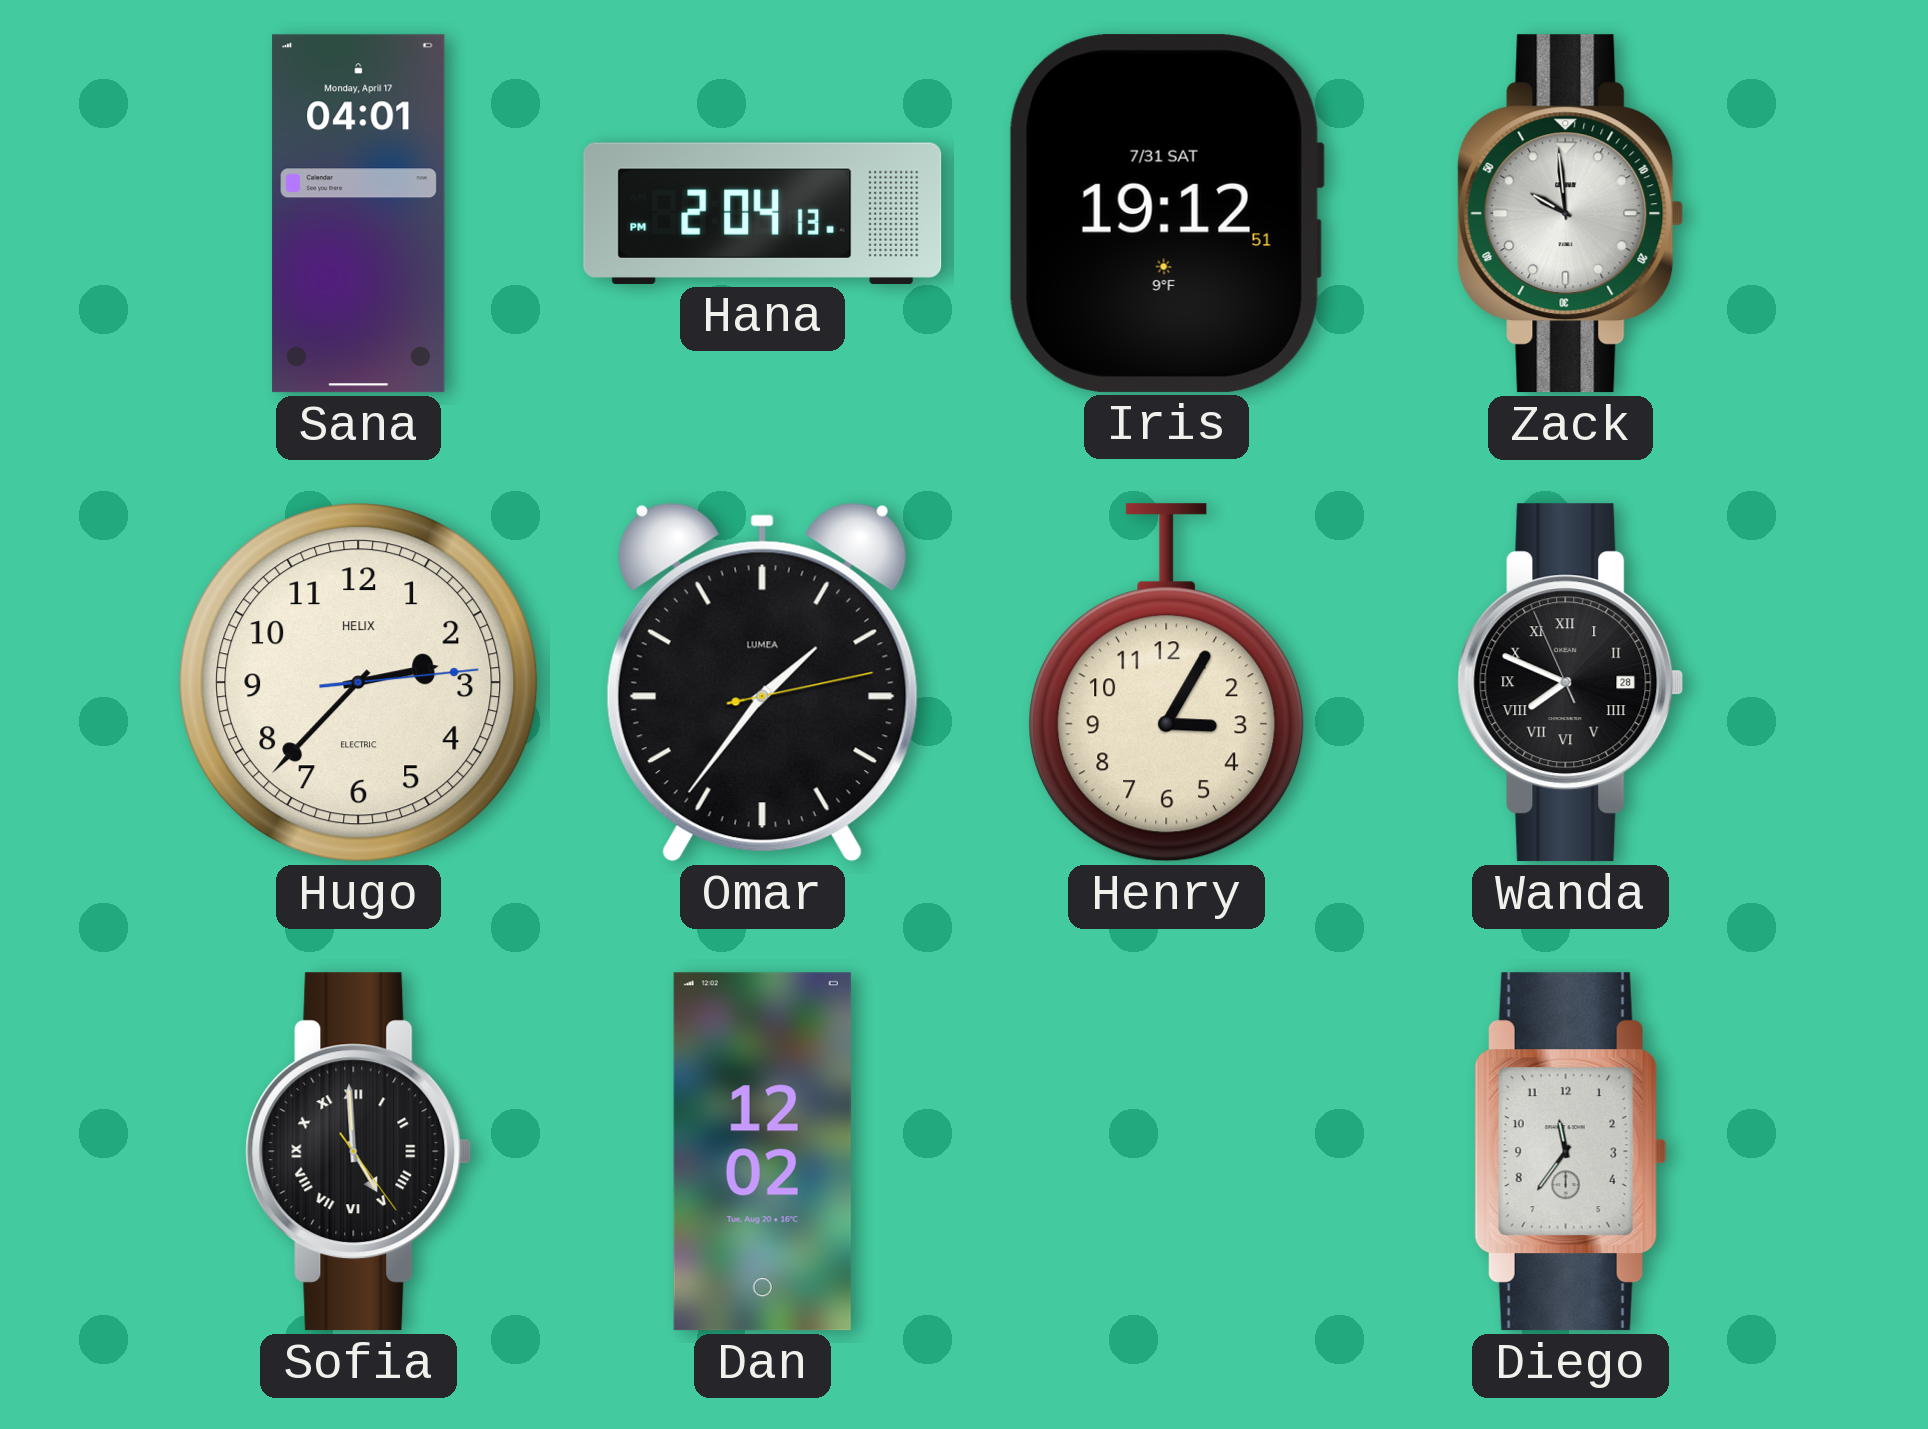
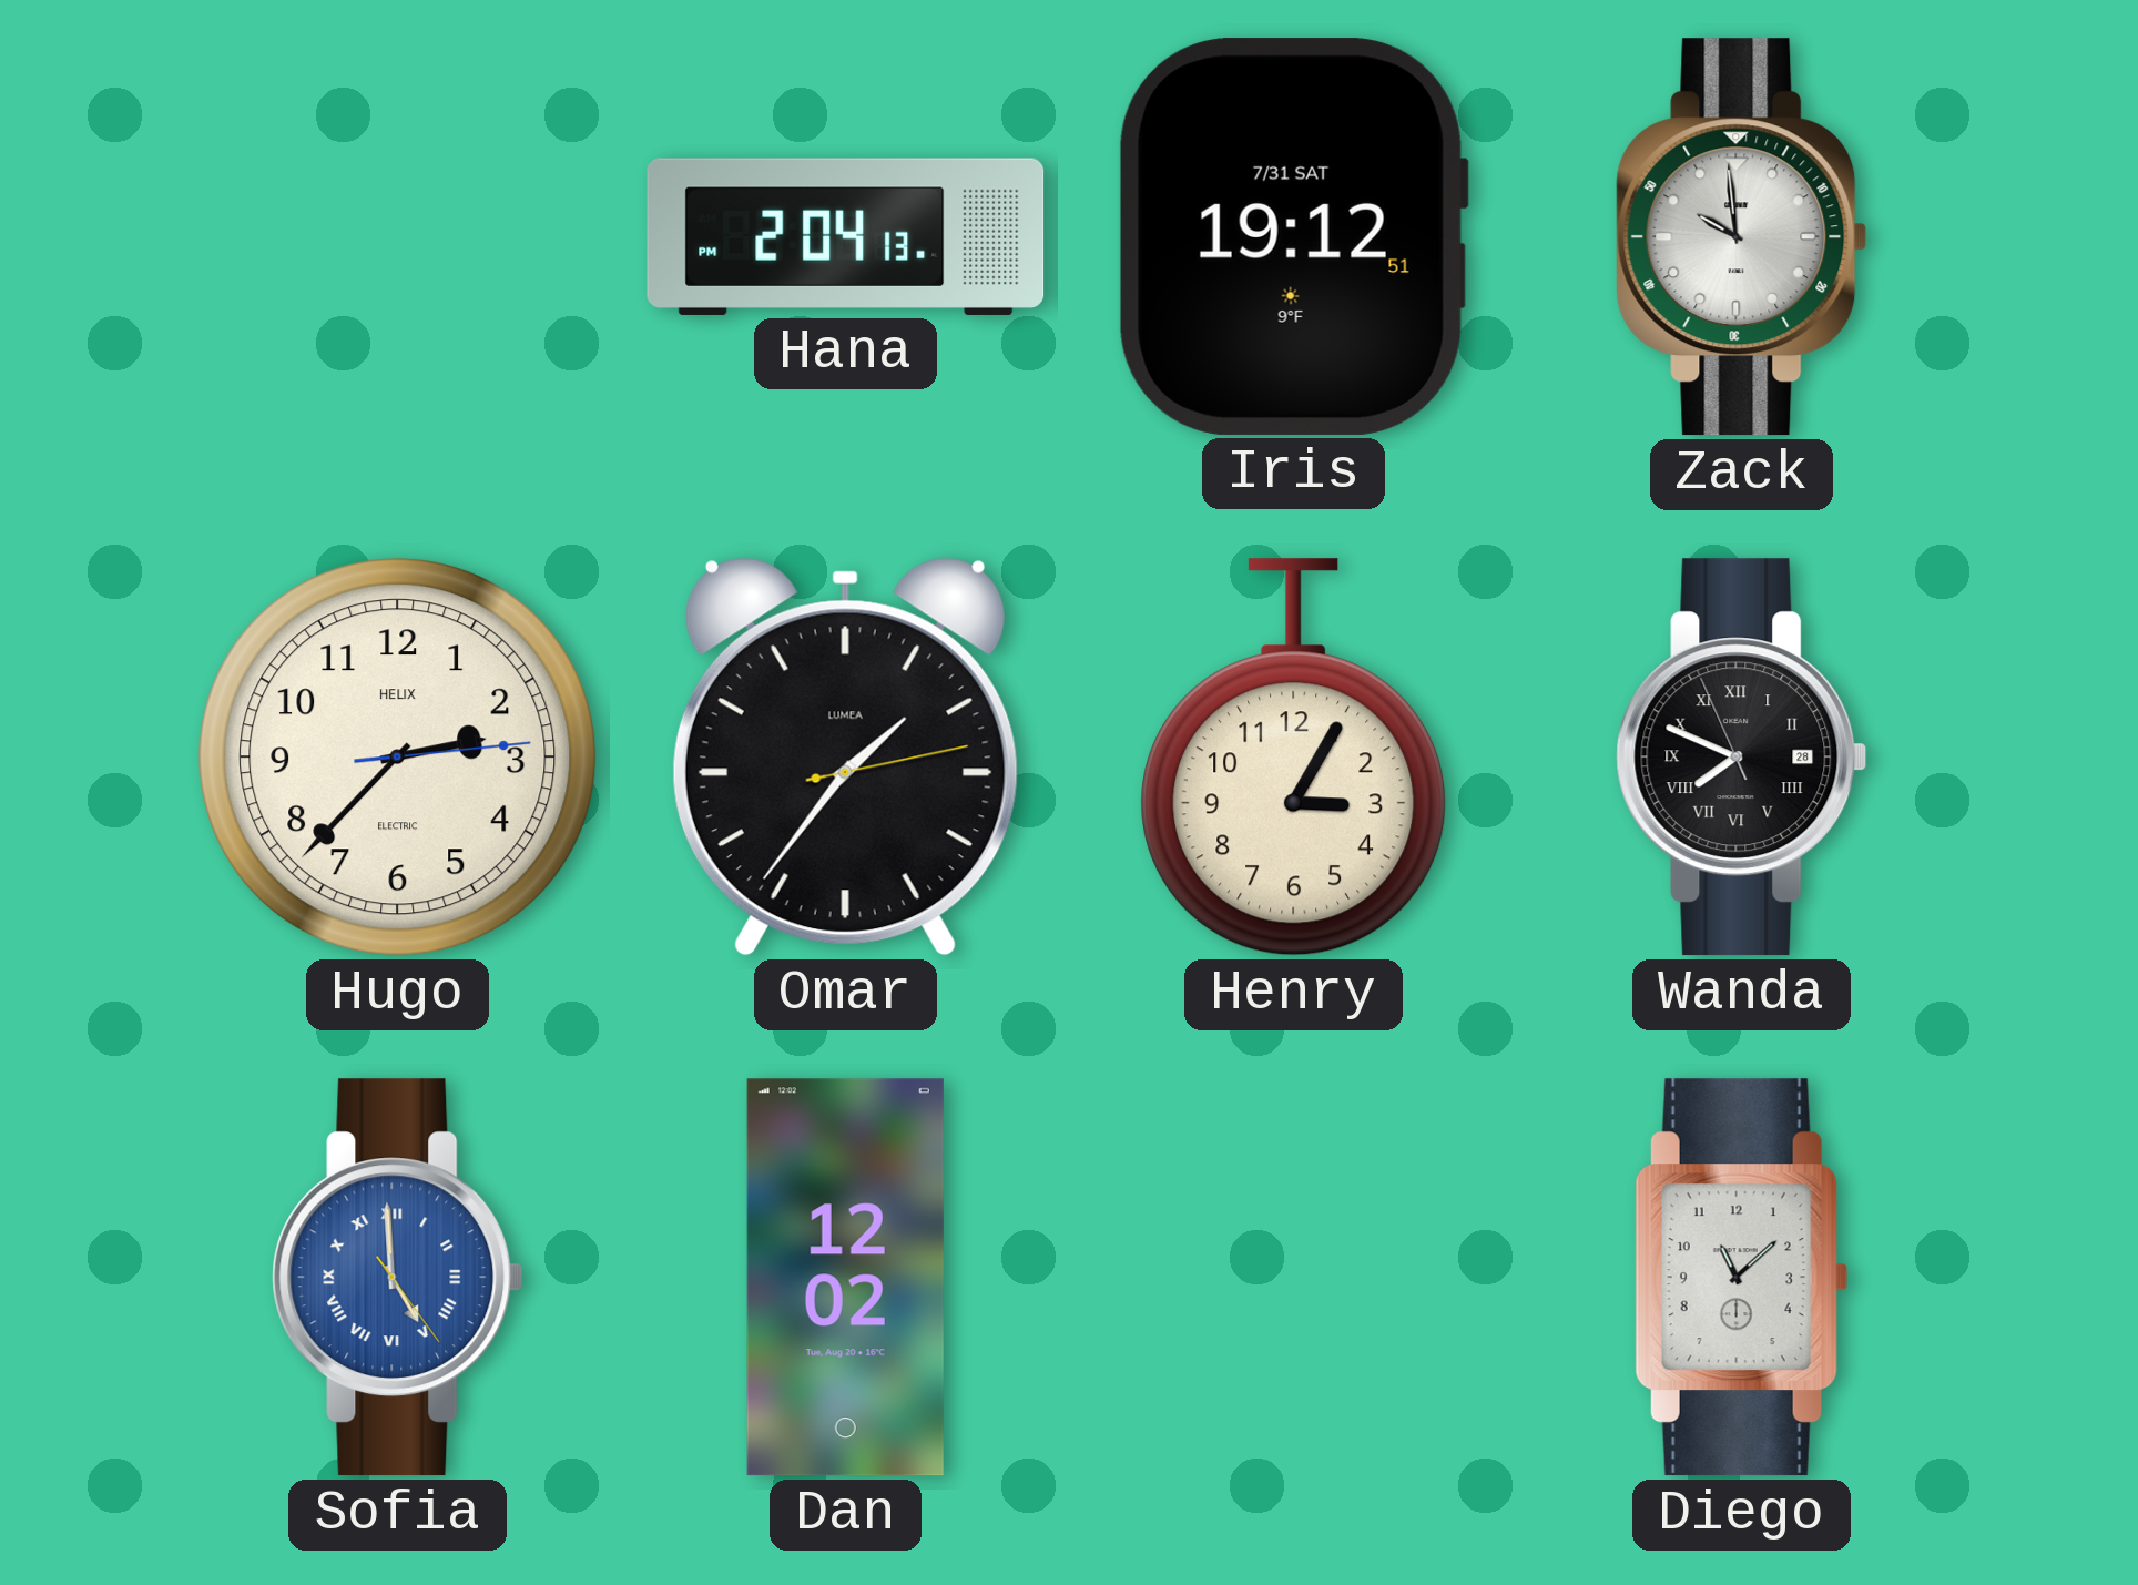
Sana: 04:01 -> none
Sofia dial: black -> blue
Diego: 11:36 -> 11:08
